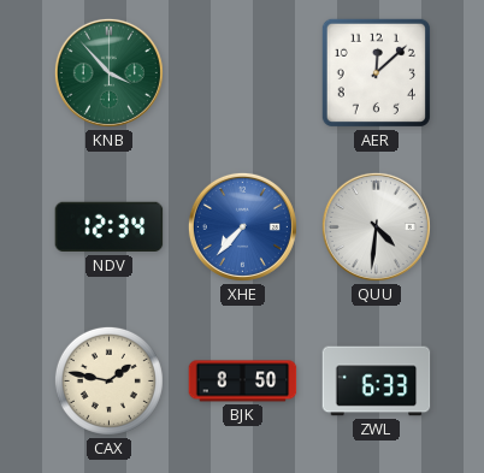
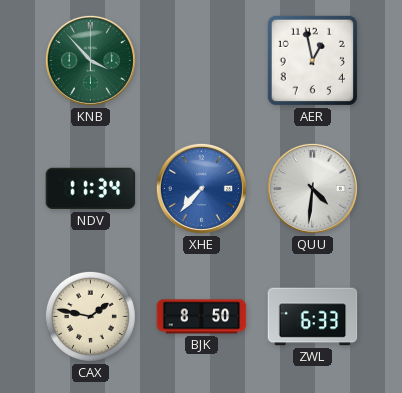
AER: 12:08 -> 12:58
NDV: 12:34 -> 11:34
